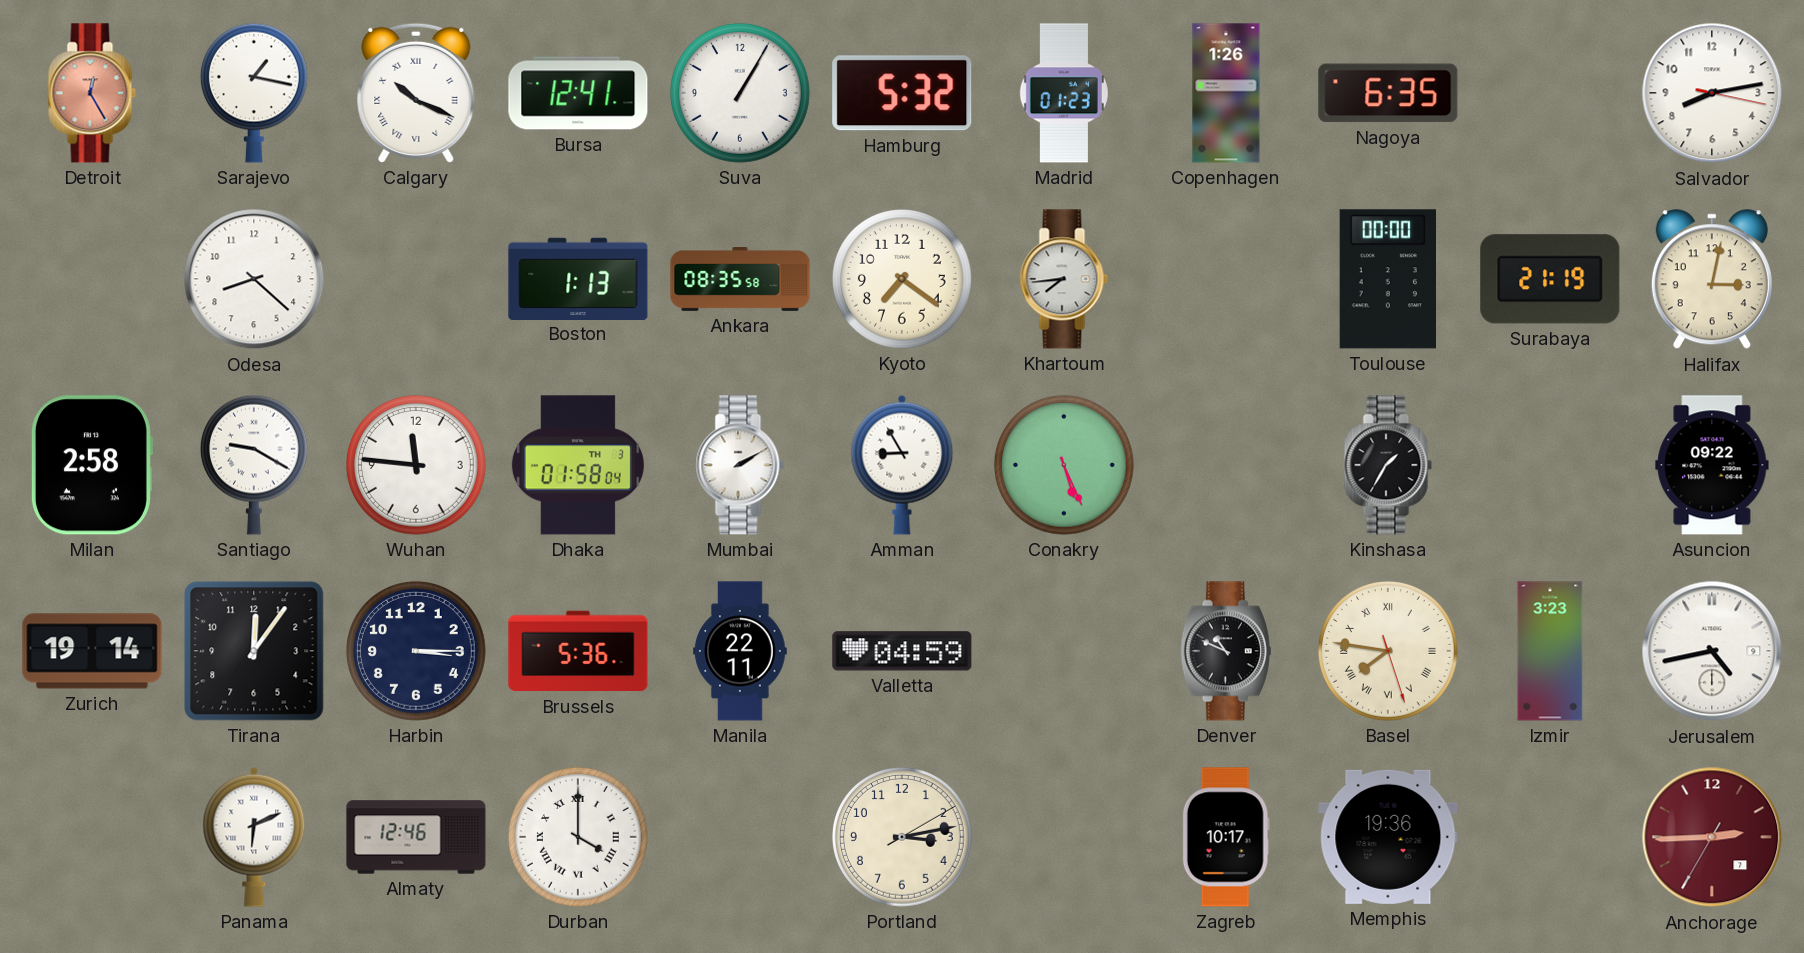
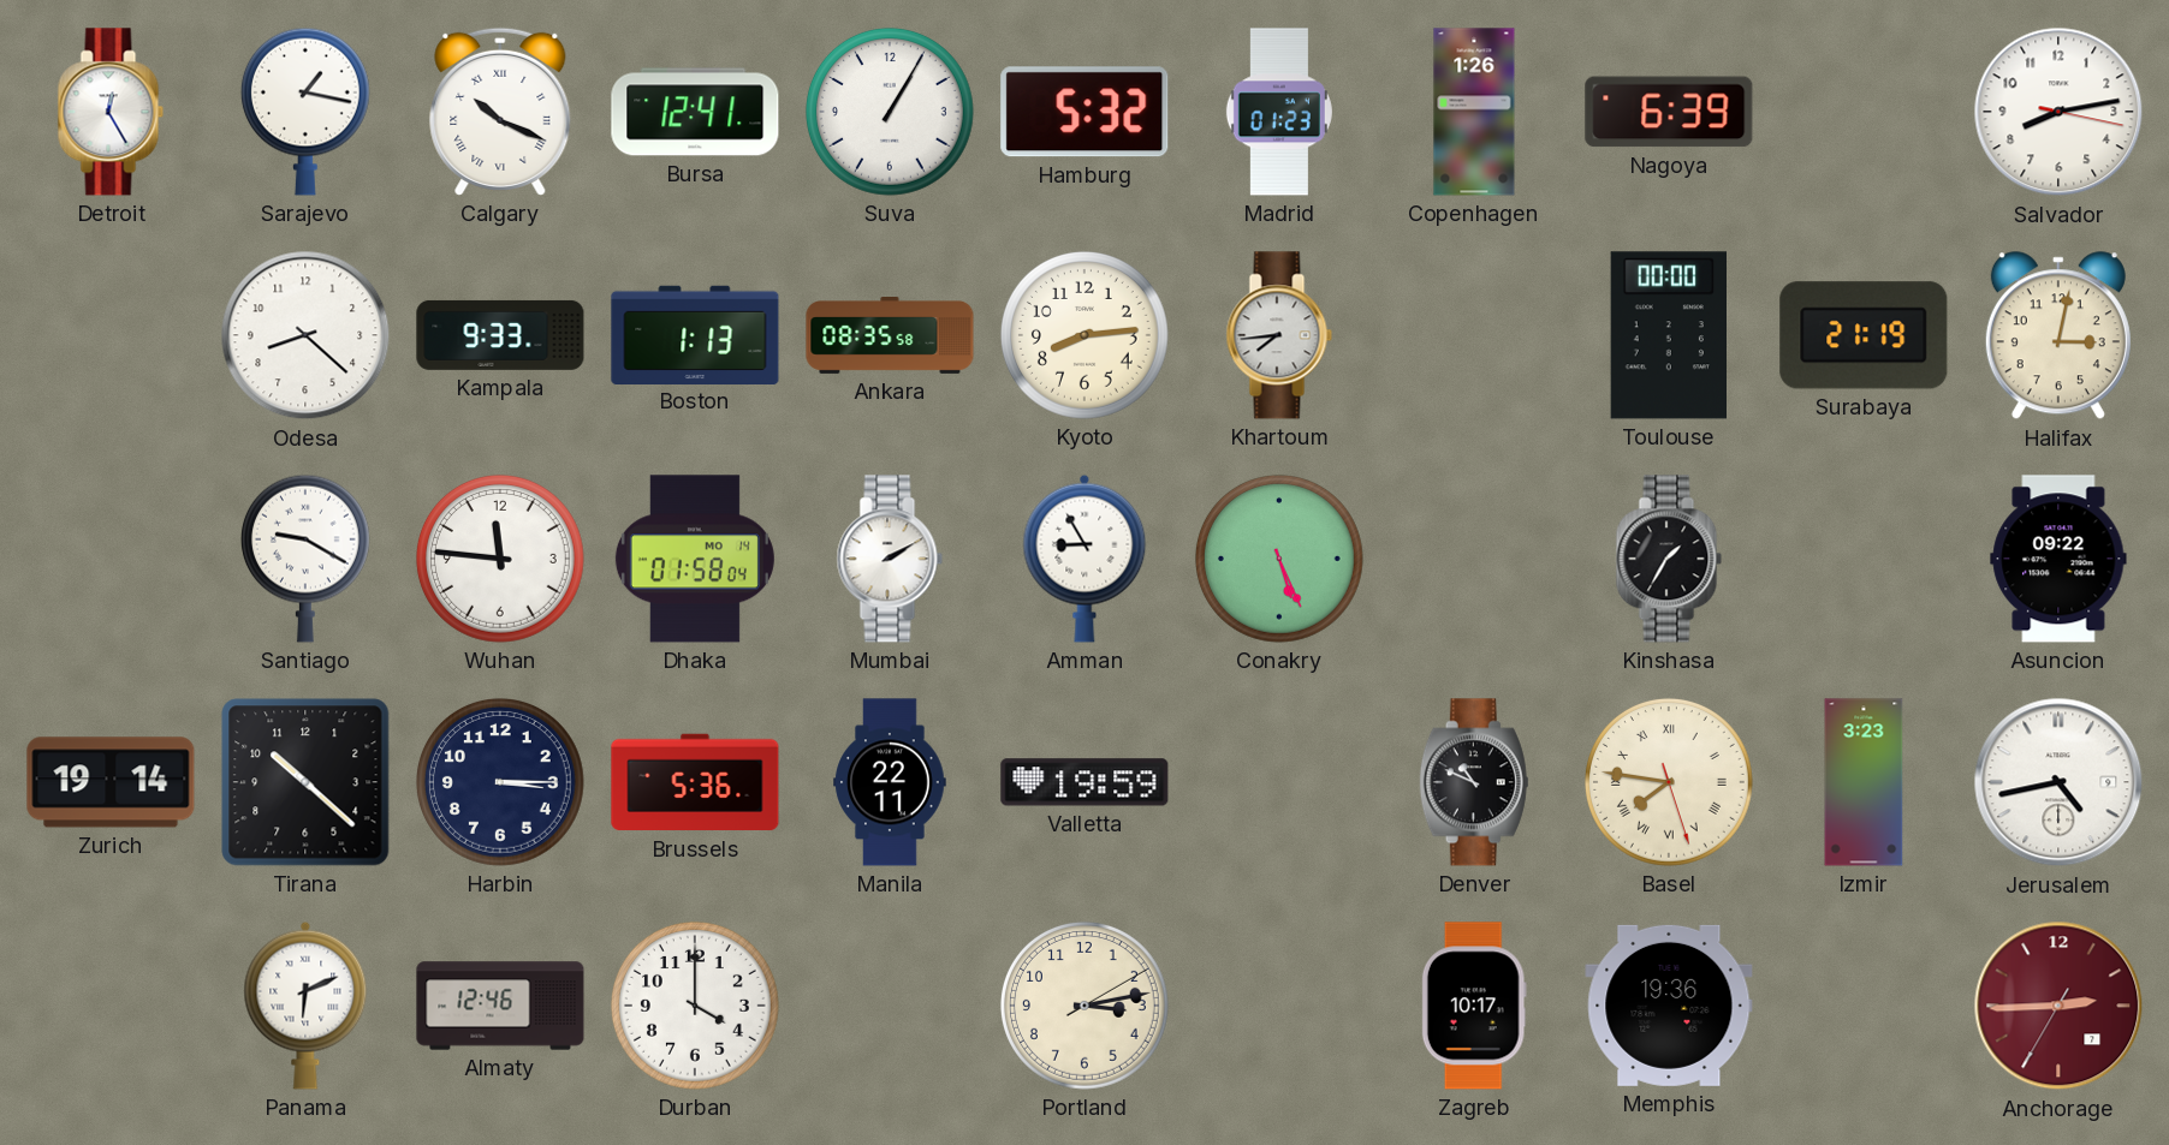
Detroit dial: salmon -> white
Nagoya: 6:35 -> 6:39
Kampala: none -> 9:33
Kyoto: 7:21 -> 8:14
Milan: 2:58 -> none
Dhaka date: TH 3 -> MO 14
Tirana: 12:06 -> 10:22
Valletta: 04:59 -> 19:59
Durban numerals: Roman -> Arabic
